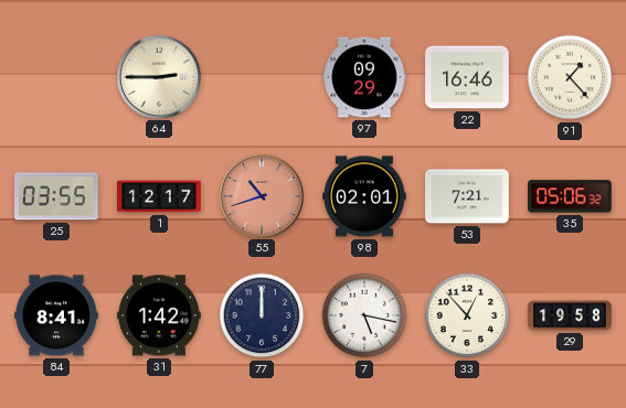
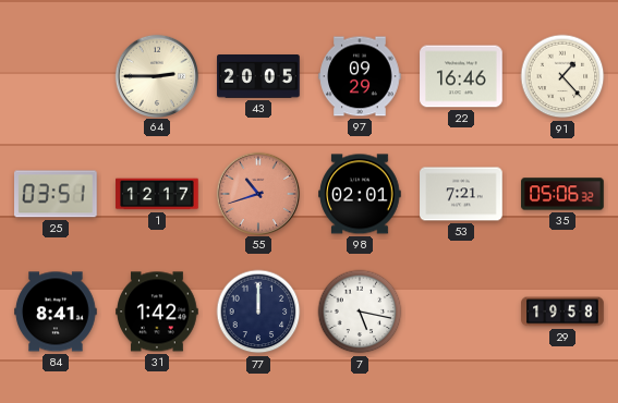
43: none -> 20:05
25: 03:55 -> 03:51
33: 12:53 -> none
